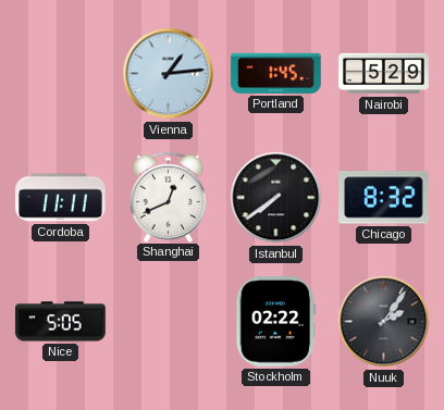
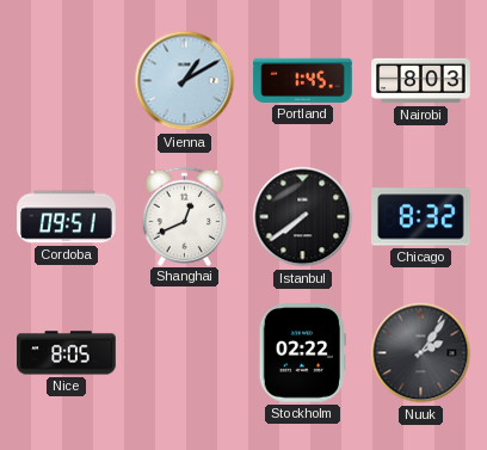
Vienna: 1:14 -> 1:10
Nairobi: 5:29 -> 8:03
Cordoba: 11:11 -> 09:51
Nice: 5:05 -> 8:05
